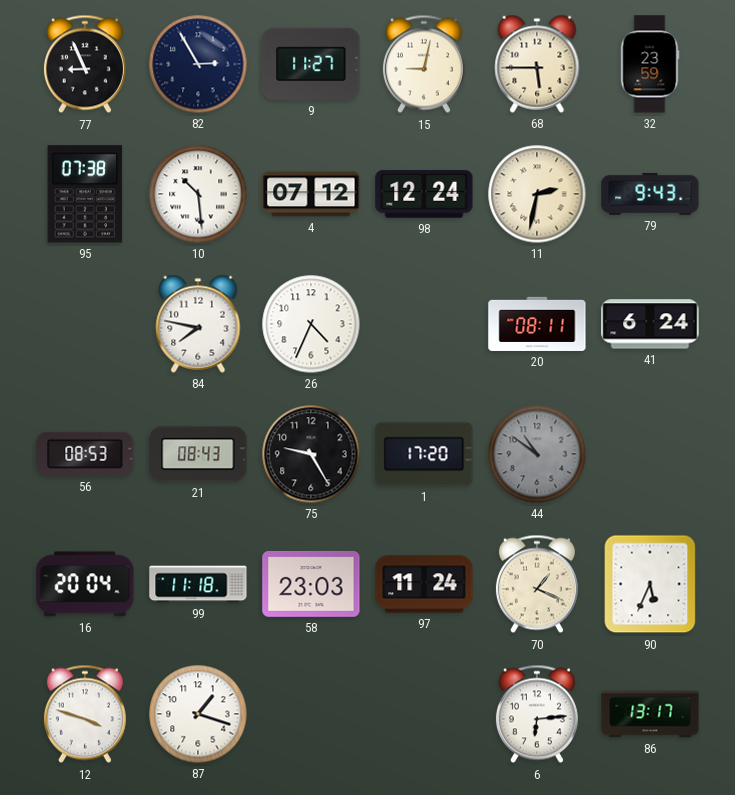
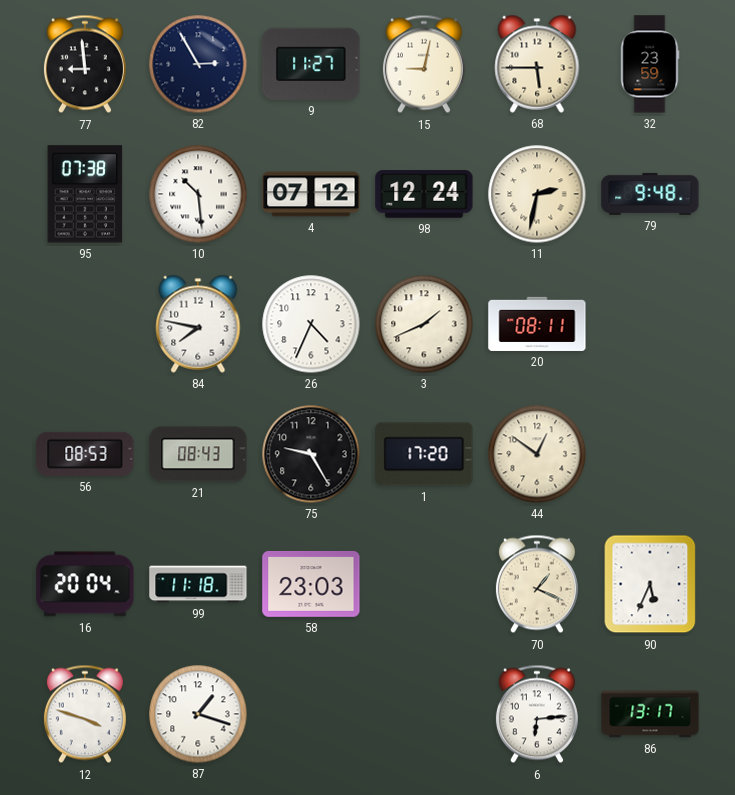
77: 8:56 -> 8:59
79: 9:43 -> 9:48
3: none -> 1:41
41: 6:24 -> none
44: 10:51 -> 12:51
44 dial: grey -> cream
97: 11:24 -> none
